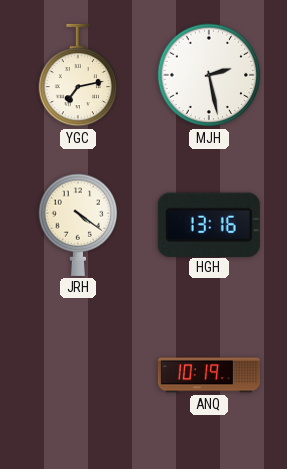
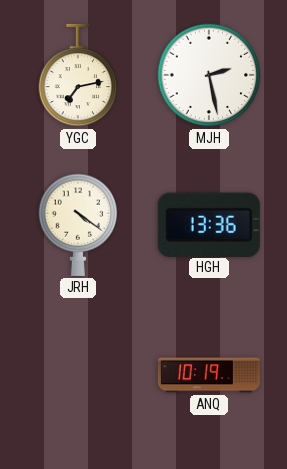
HGH: 13:16 -> 13:36
